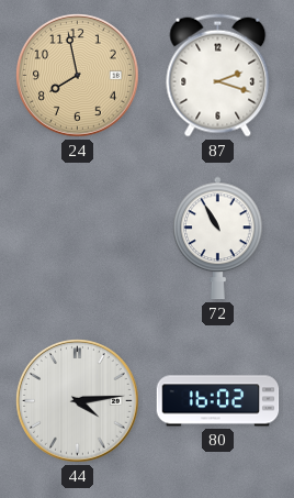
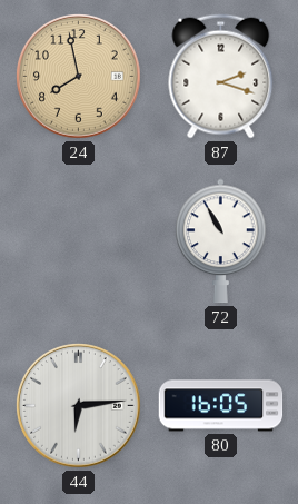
44: 4:14 -> 6:14
80: 16:02 -> 16:05
